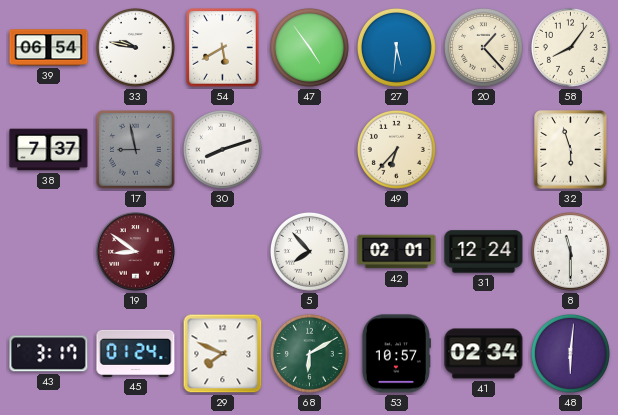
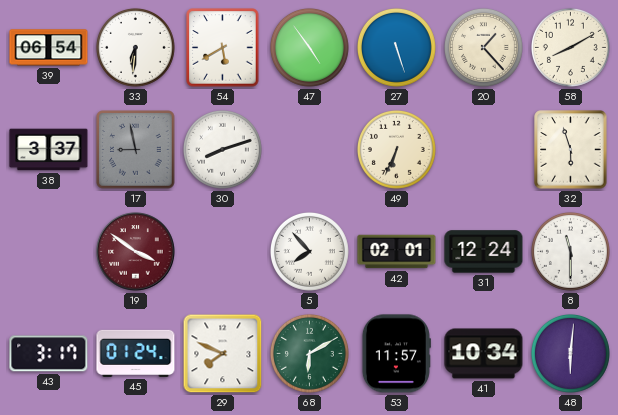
33: 9:47 -> 6:31
27: 5:31 -> 5:27
58: 8:06 -> 8:10
38: 7:37 -> 3:37
49: 6:37 -> 6:34
19: 8:51 -> 3:51
53: 10:57 -> 11:57
41: 02:34 -> 10:34
